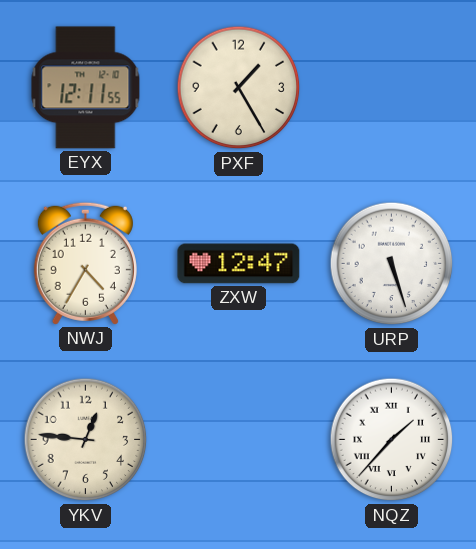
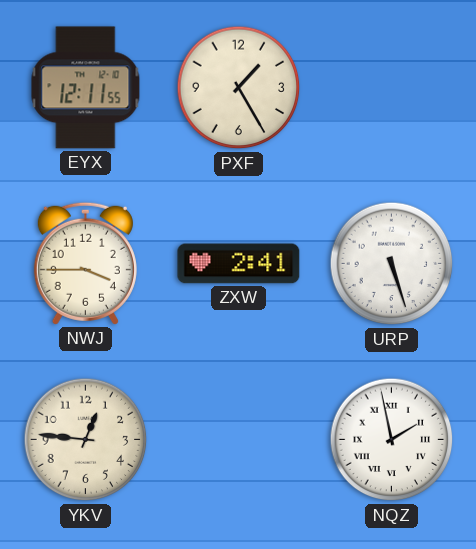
NWJ: 4:35 -> 3:45
ZXW: 12:47 -> 2:41
NQZ: 1:37 -> 1:58
